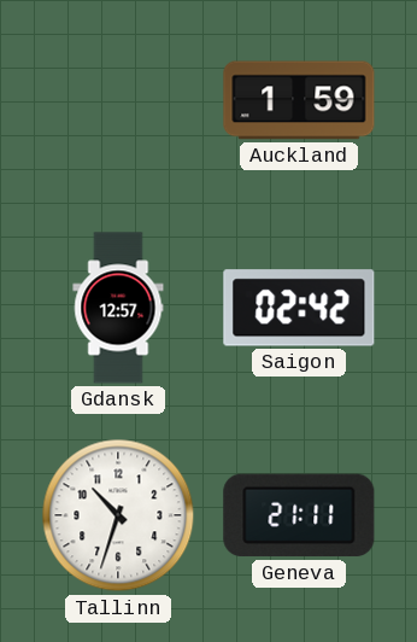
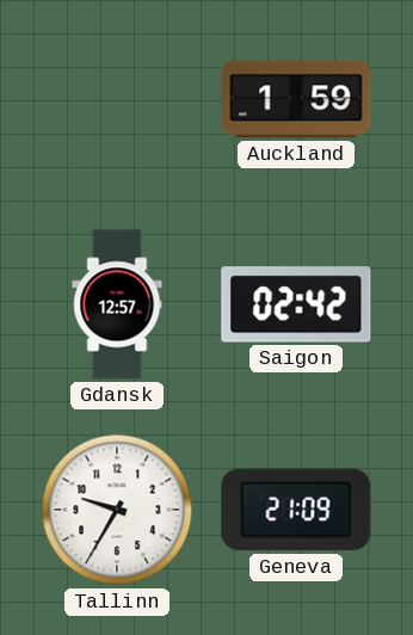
Tallinn: 10:33 -> 9:35
Geneva: 21:11 -> 21:09
